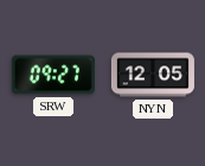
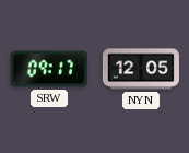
SRW: 09:27 -> 09:17
